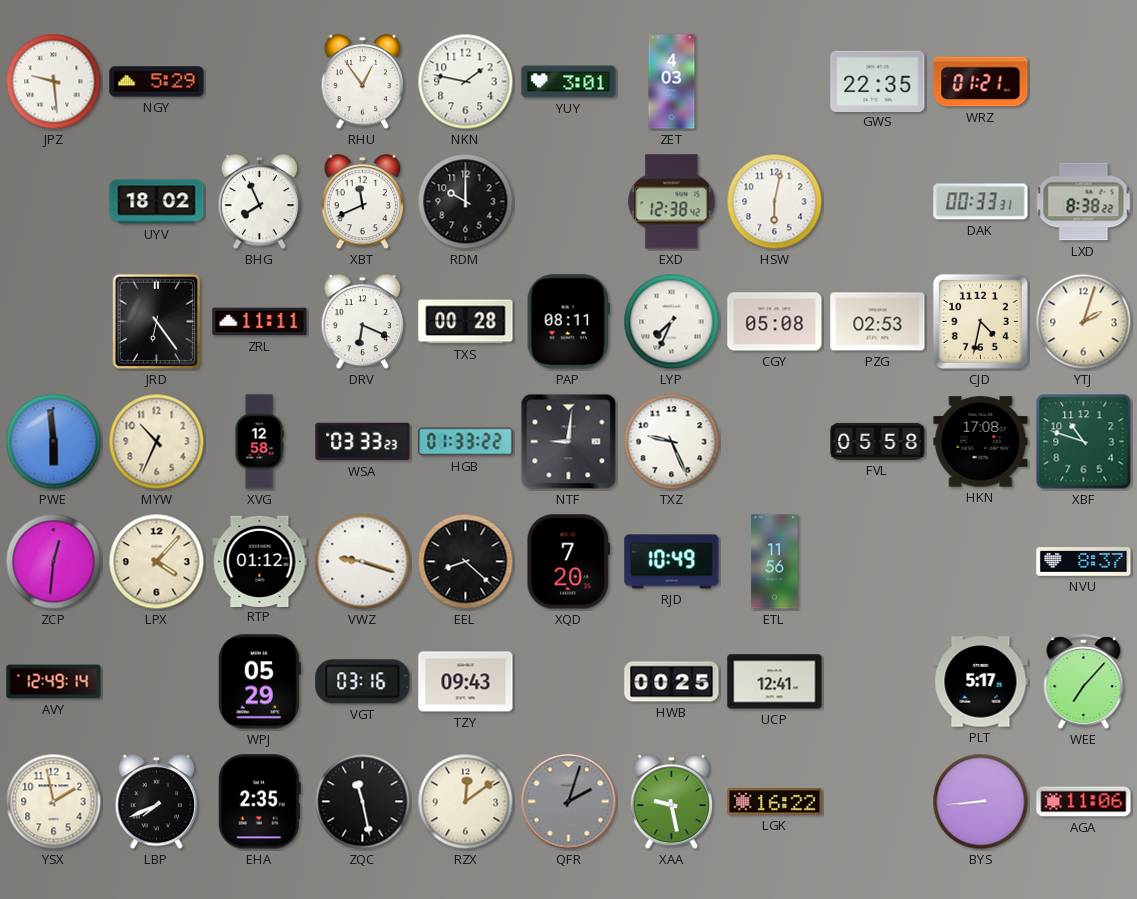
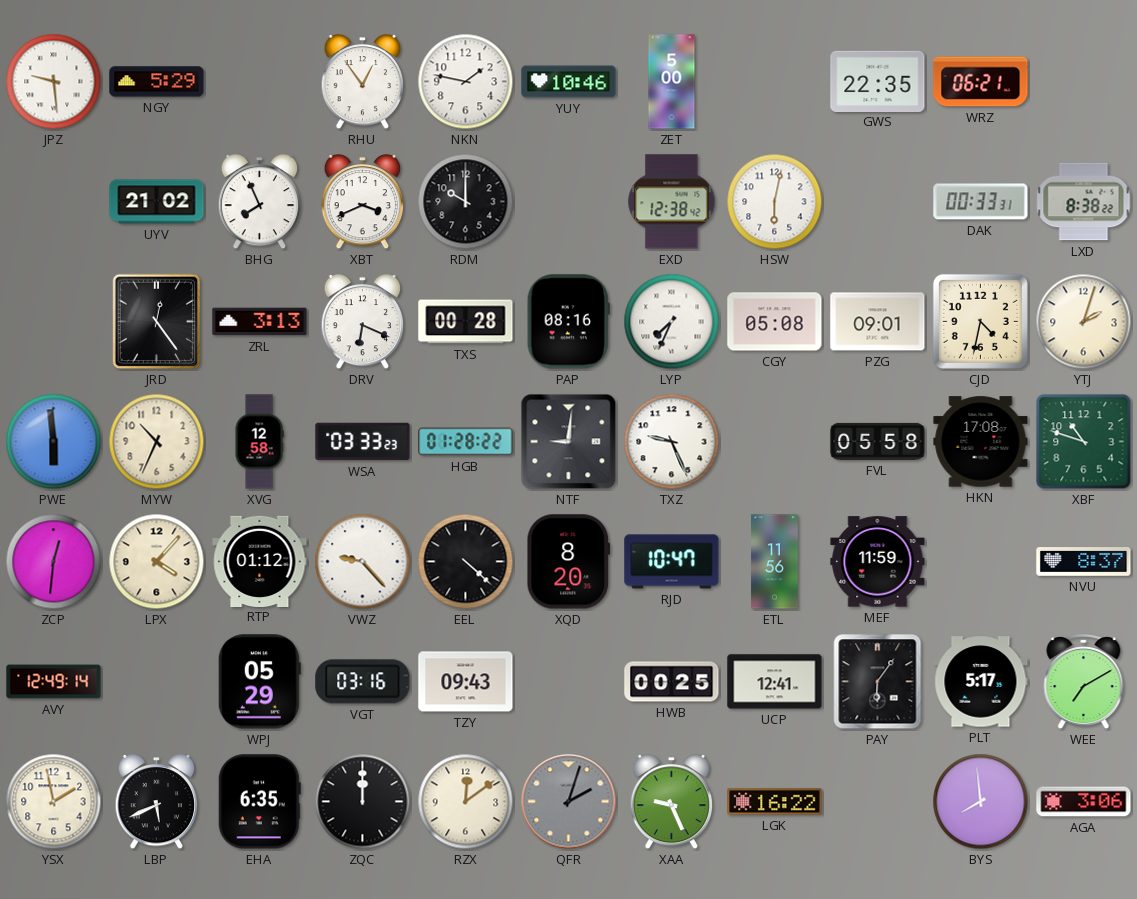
YUY: 3:01 -> 10:46
ZET: 4:03 -> 5:00
WRZ: 01:21 -> 06:21
UYV: 18:02 -> 21:02
XBT: 11:41 -> 3:41
JRD: 6:24 -> 12:24
ZRL: 11:11 -> 3:13
PAP: 08:11 -> 08:16
PZG: 02:53 -> 09:01
HGB: 01:33 -> 01:28
VWZ: 9:18 -> 9:23
EEL: 8:22 -> 4:22
XQD: 7:20 -> 8:20
RJD: 10:49 -> 10:47
MEF: none -> 11:59
PAY: none -> 6:06
WEE: 7:07 -> 7:10
LBP: 7:41 -> 5:41
EHA: 2:35 -> 6:35
ZQC: 11:28 -> 12:00
XAA: 9:28 -> 9:26
BYS: 8:44 -> 7:59
AGA: 11:06 -> 3:06
